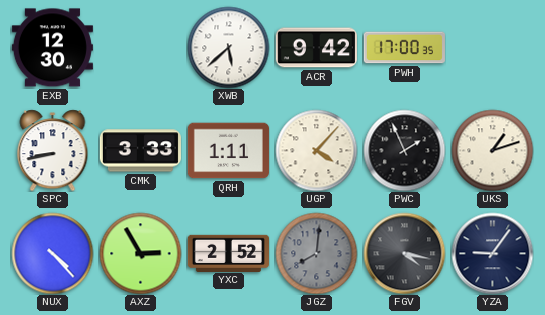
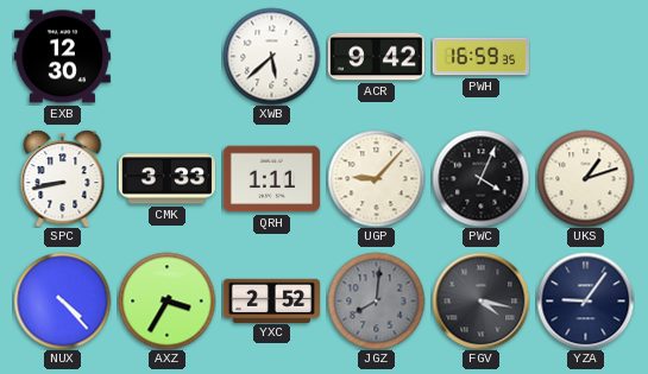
PWH: 17:00 -> 16:59
UGP: 4:07 -> 9:07
PWC: 1:56 -> 4:04
AXZ: 2:55 -> 3:35
